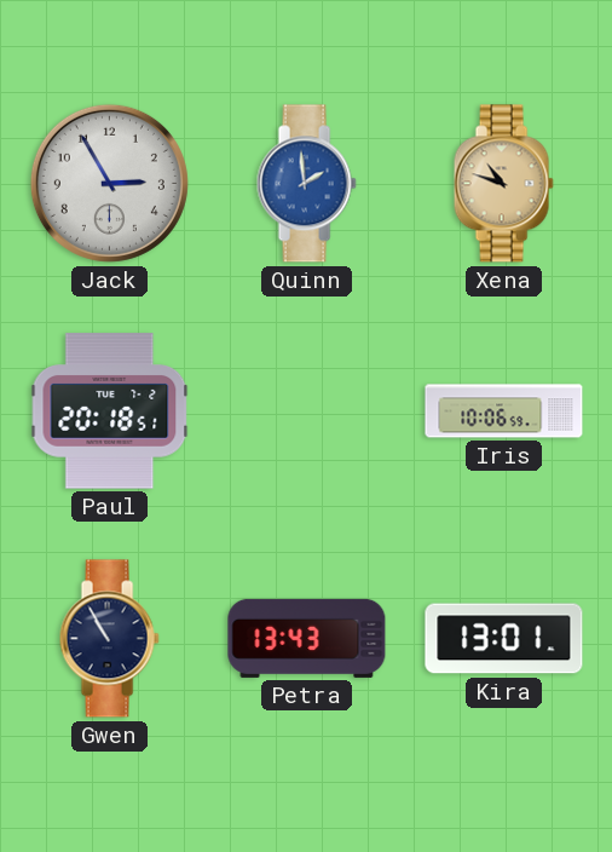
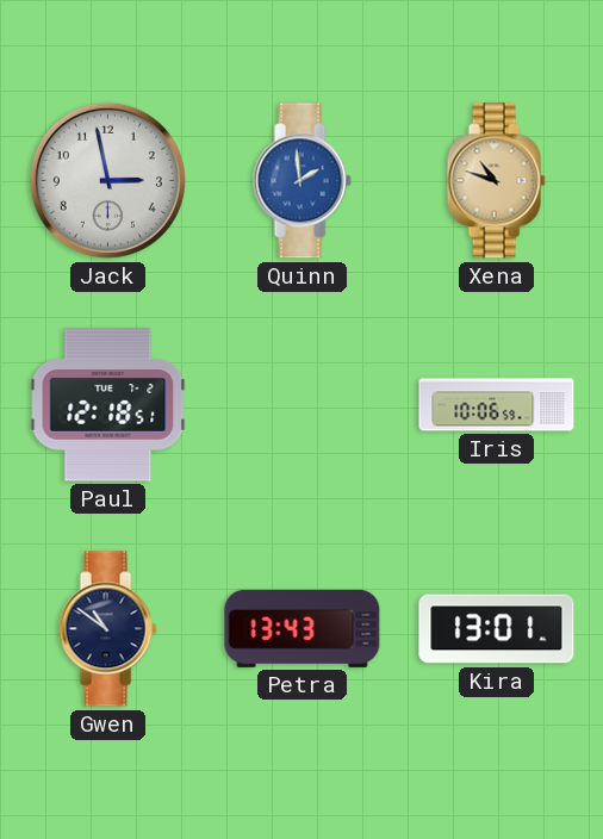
Jack: 2:55 -> 2:58
Paul: 20:18 -> 12:18
Gwen: 10:55 -> 10:51
